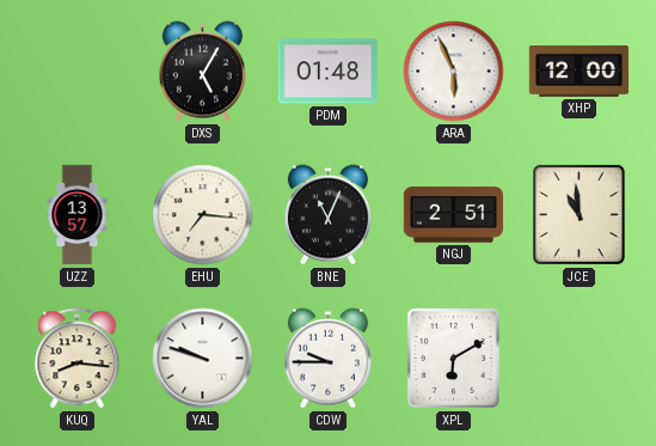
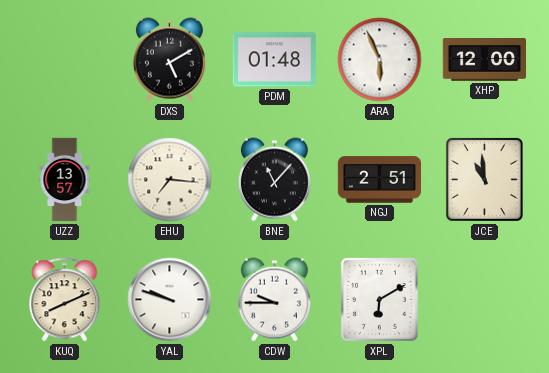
DXS: 5:05 -> 5:10
BNE: 11:04 -> 11:07
KUQ: 8:16 -> 8:11
